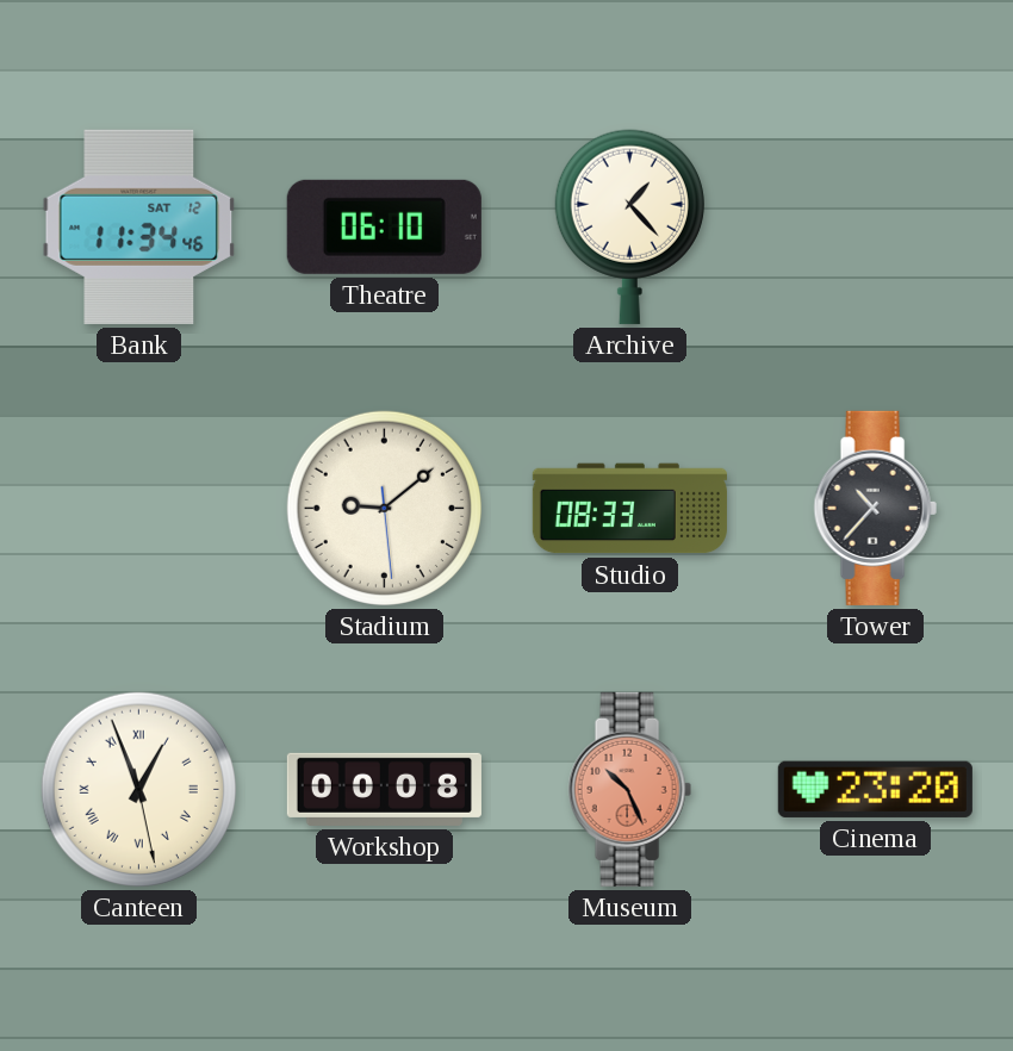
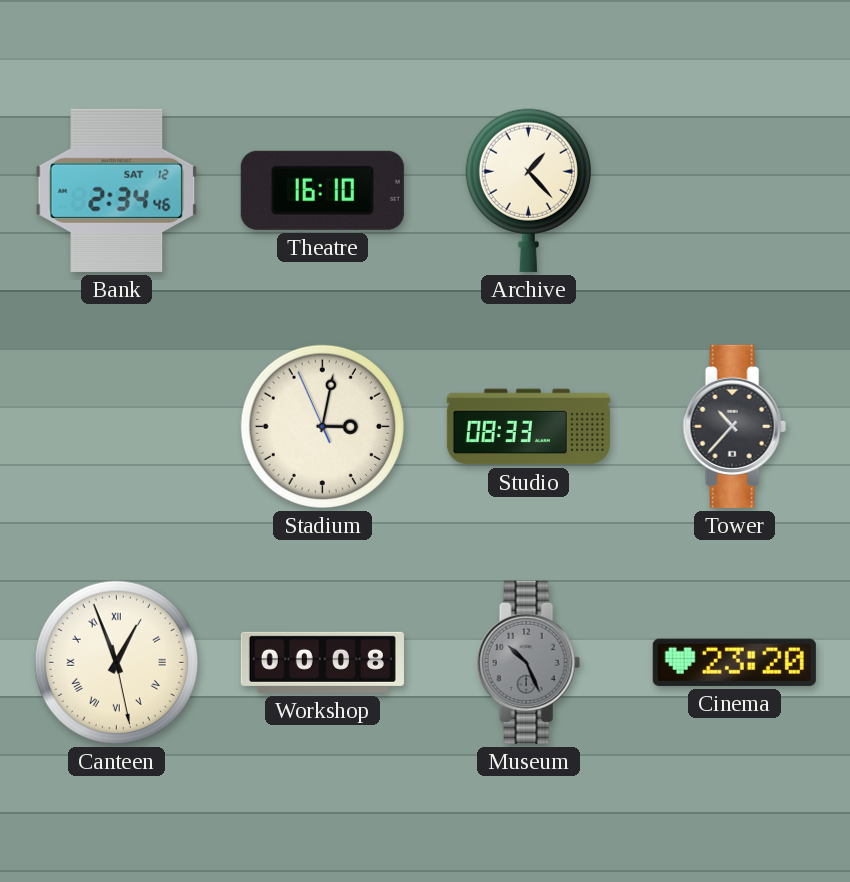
Bank: 11:34 -> 2:34
Theatre: 06:10 -> 16:10
Stadium: 9:08 -> 3:01
Museum dial: salmon -> grey
